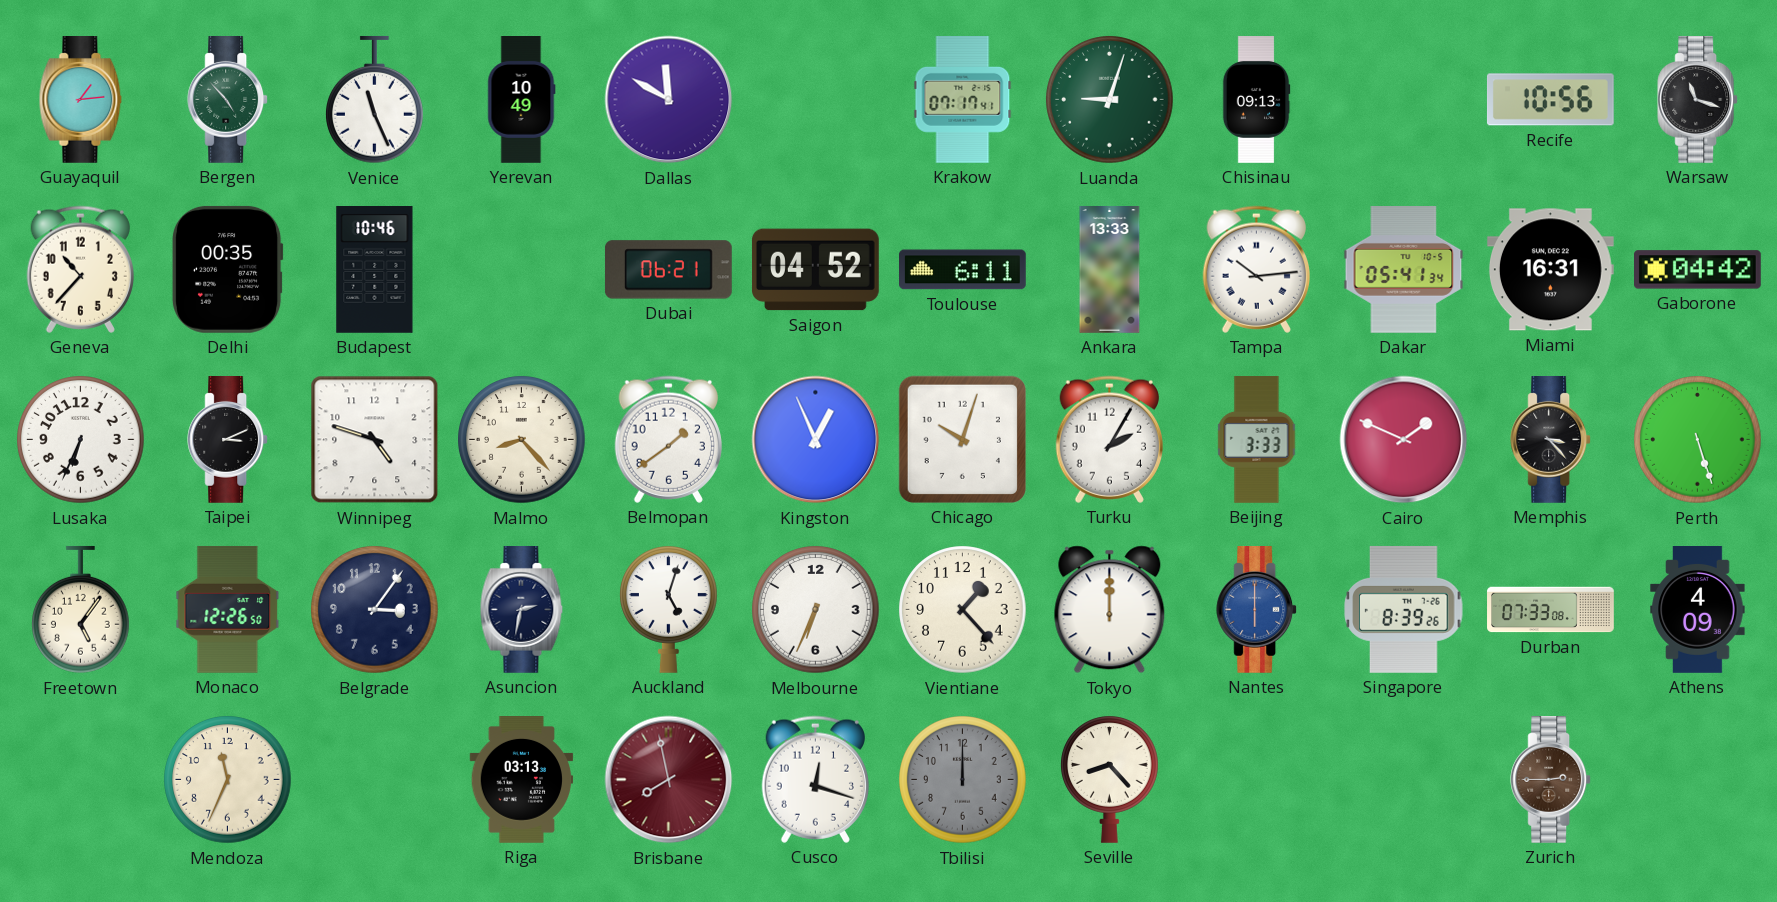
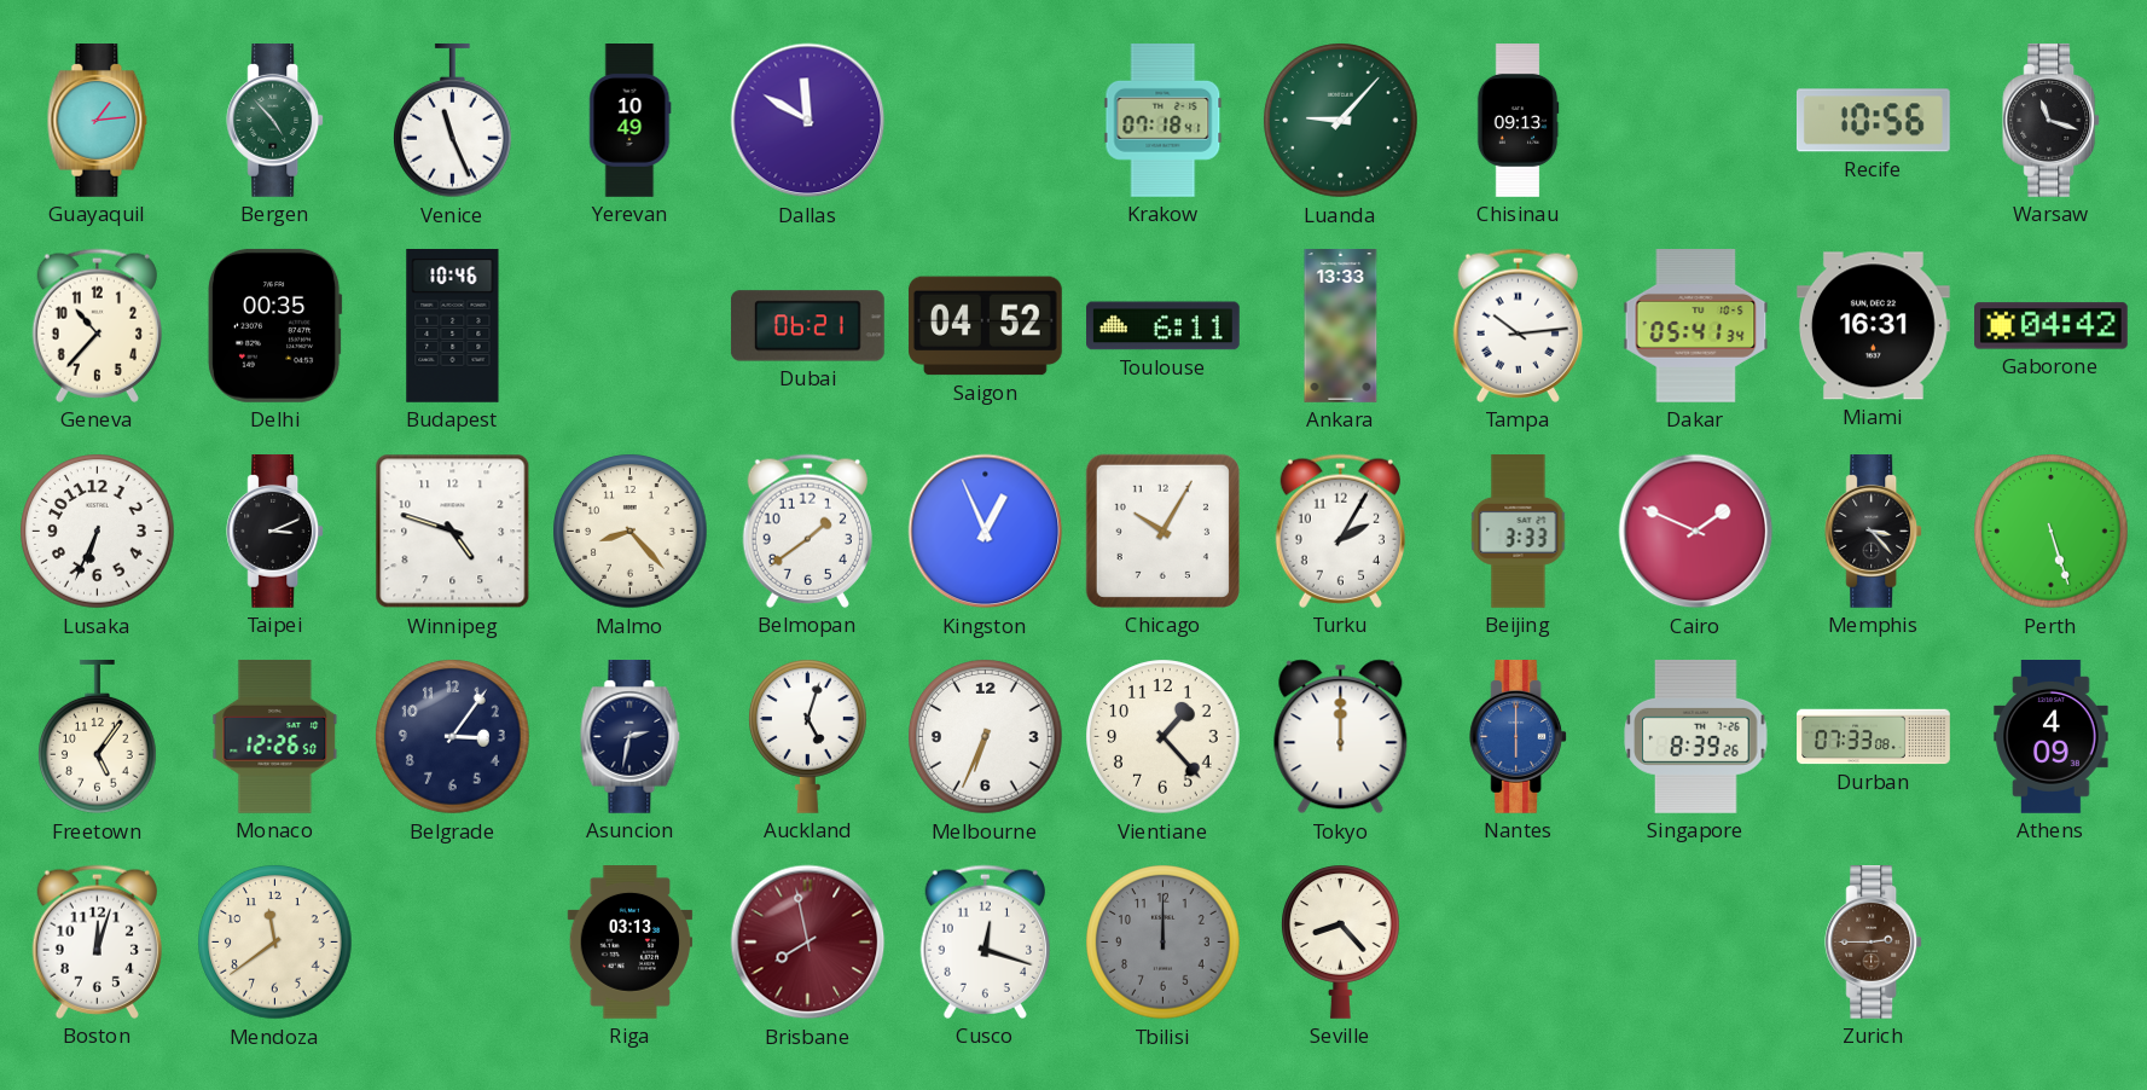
Krakow: 07:17 -> 07:18
Luanda: 9:03 -> 9:07
Chicago: 10:03 -> 10:05
Boston: none -> 12:03
Mendoza: 11:34 -> 11:39
